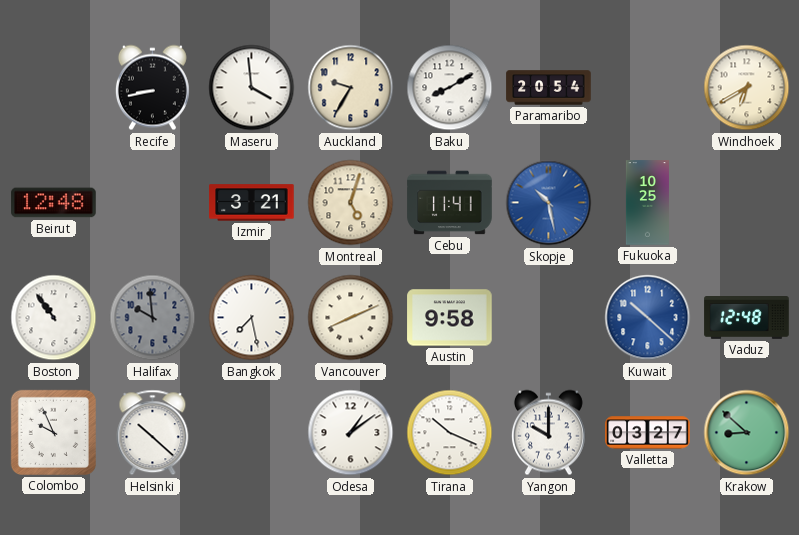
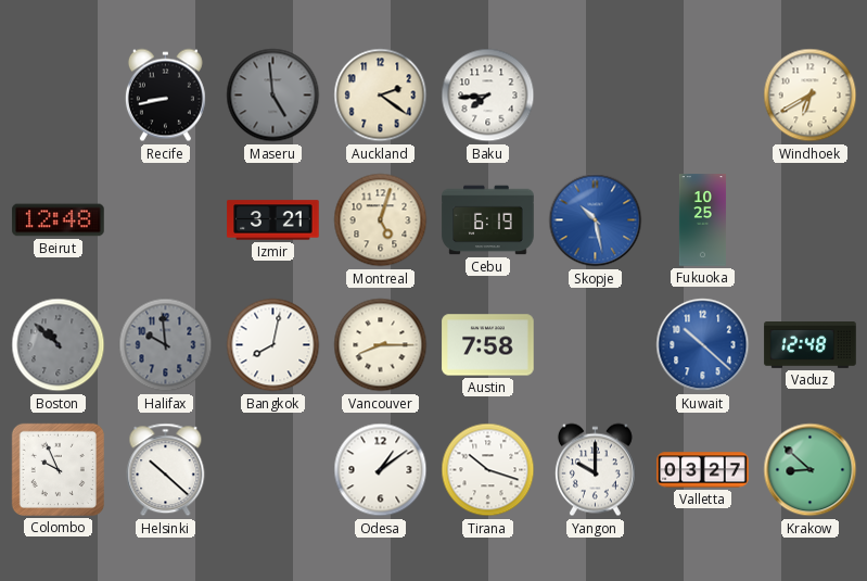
Maseru: 3:59 -> 4:59
Maseru dial: white -> grey
Auckland: 9:35 -> 2:21
Baku: 8:10 -> 7:44
Paramaribo: 20:54 -> none
Cebu: 11:41 -> 6:19
Boston: 10:54 -> 10:52
Boston dial: white -> grey
Bangkok: 7:28 -> 8:02
Vancouver: 8:11 -> 8:15
Austin: 9:58 -> 7:58
Tirana: 10:19 -> 10:18
